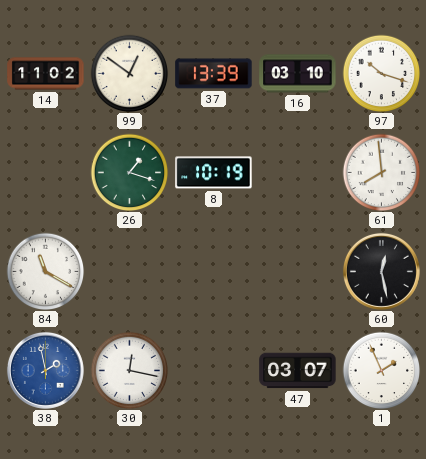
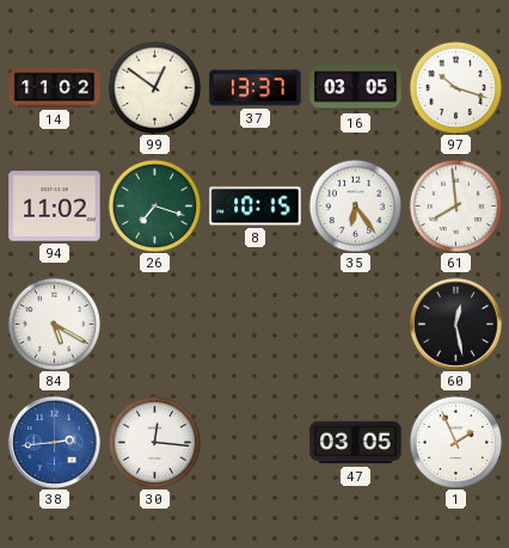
37: 13:39 -> 13:37
16: 03:10 -> 03:05
94: none -> 11:02
26: 1:18 -> 7:18
8: 10:19 -> 10:15
35: none -> 6:24
84: 11:20 -> 5:20
38: 1:58 -> 2:44
30: 12:17 -> 12:16
47: 03:07 -> 03:05
